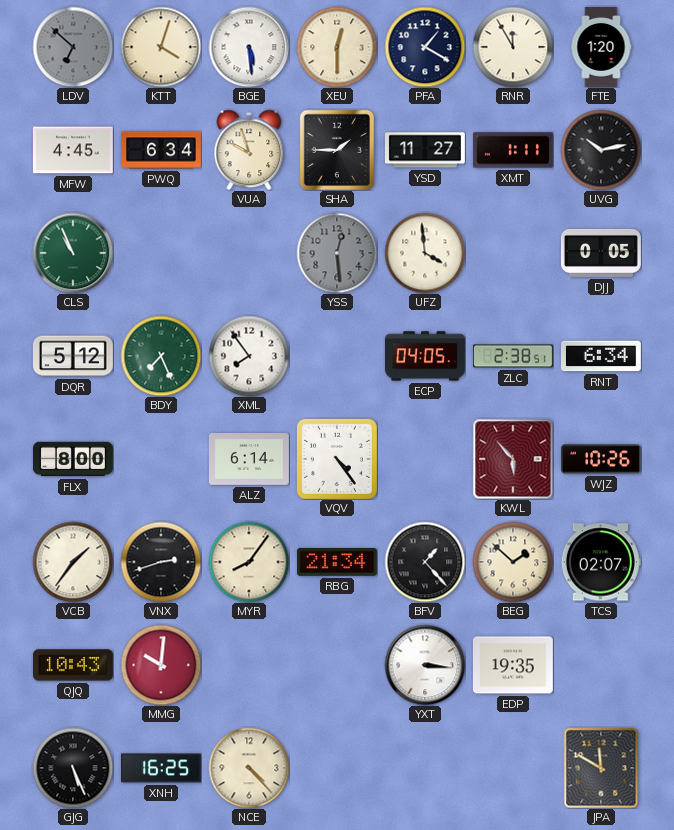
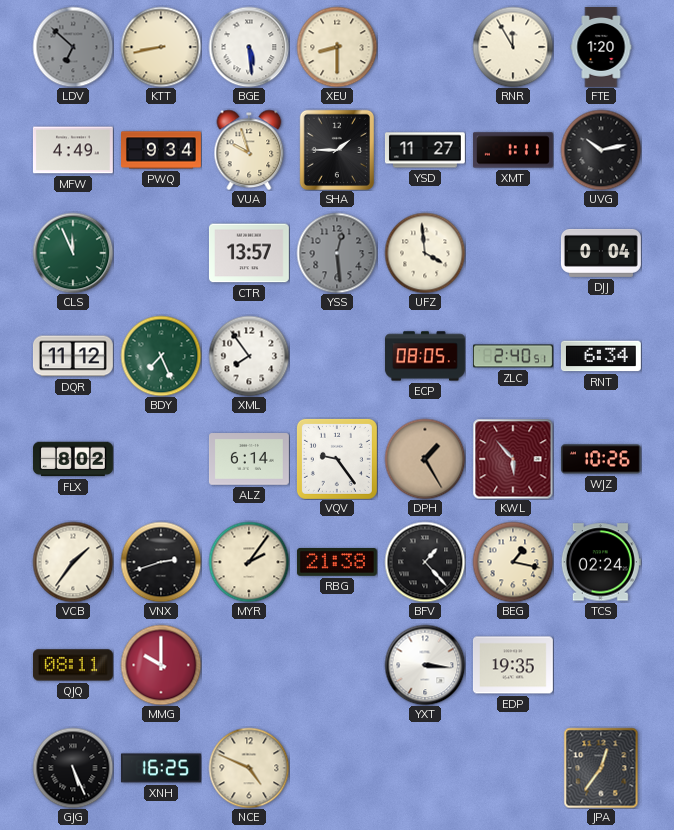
KTT: 4:03 -> 8:43
XEU: 12:30 -> 8:30
PFA: 1:20 -> none
MFW: 4:45 -> 4:49
PWQ: 6:34 -> 9:34
CLS: 10:56 -> 11:56
CTR: none -> 13:57
DJJ: 0:05 -> 0:04
DQR: 5:12 -> 11:12
ECP: 04:05 -> 08:05
ZLC: 2:38 -> 2:40
FLX: 8:00 -> 8:02
VQV: 4:24 -> 9:24
DPH: none -> 1:25
MYR: 8:06 -> 2:06
RBG: 21:34 -> 21:38
BEG: 1:52 -> 1:17
TCS: 02:07 -> 02:24
QJQ: 10:43 -> 08:11
MMG: 10:01 -> 10:00
NCE: 4:23 -> 4:49
JPA: 11:50 -> 12:36
